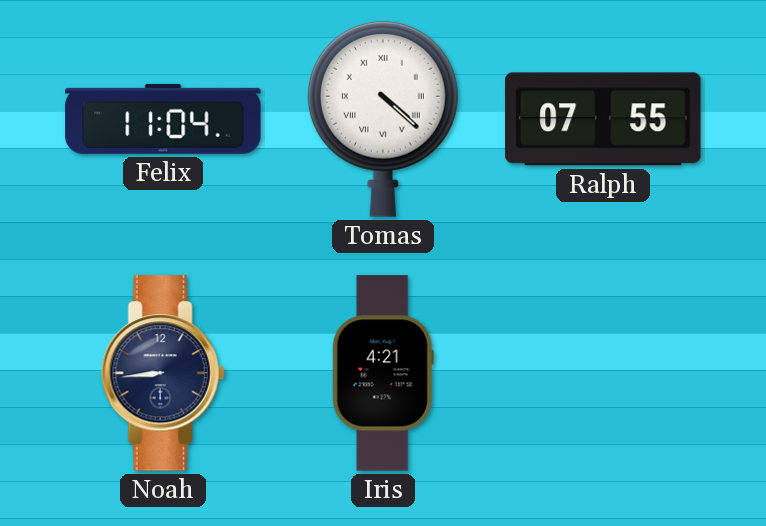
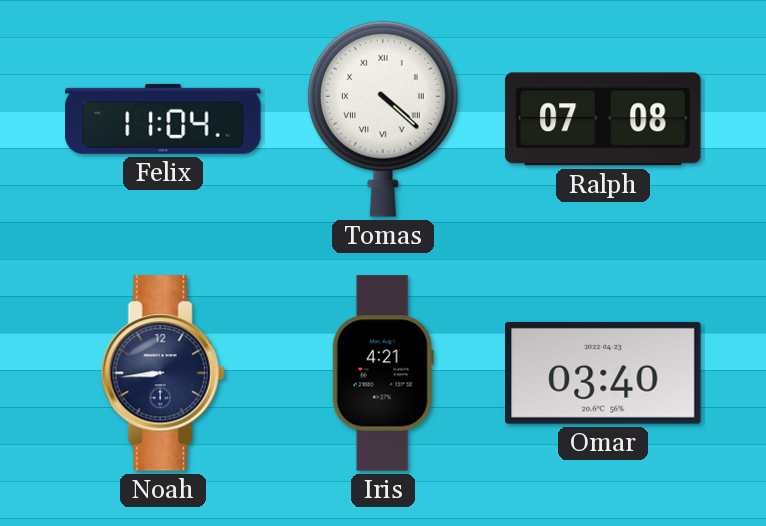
Ralph: 07:55 -> 07:08
Omar: none -> 03:40
